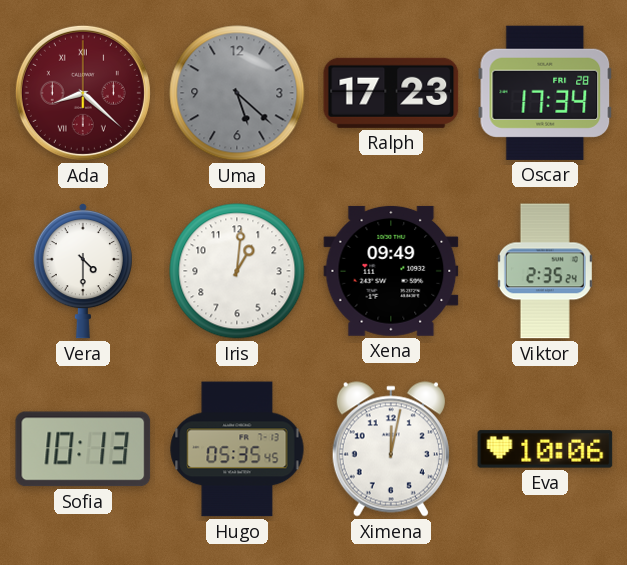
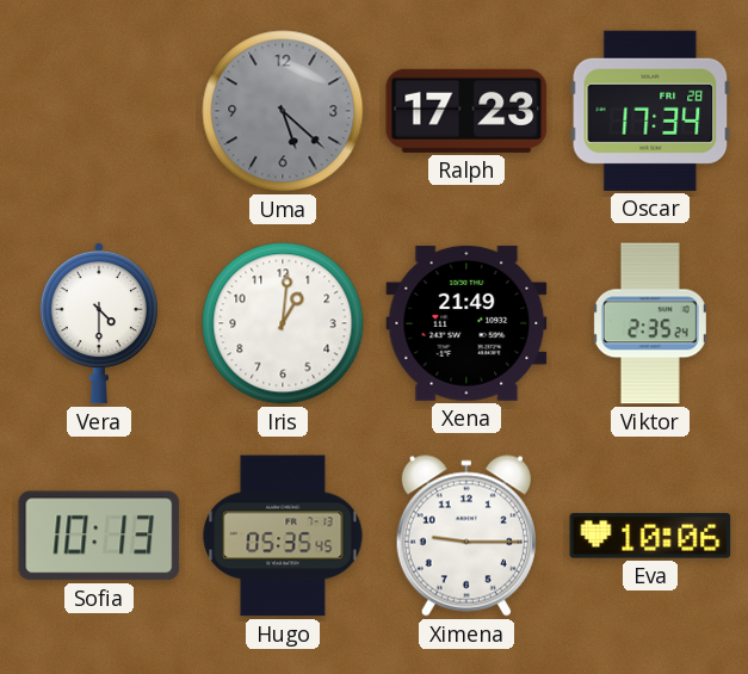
Ada: 8:22 -> none
Xena: 09:49 -> 21:49
Ximena: 12:02 -> 9:15
